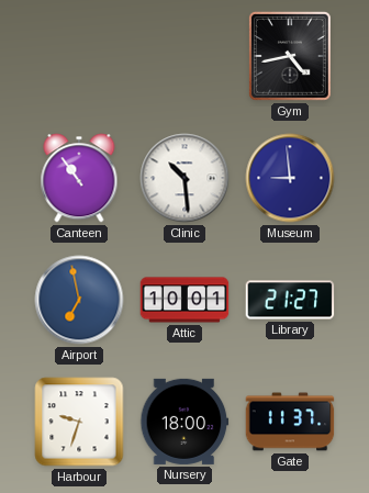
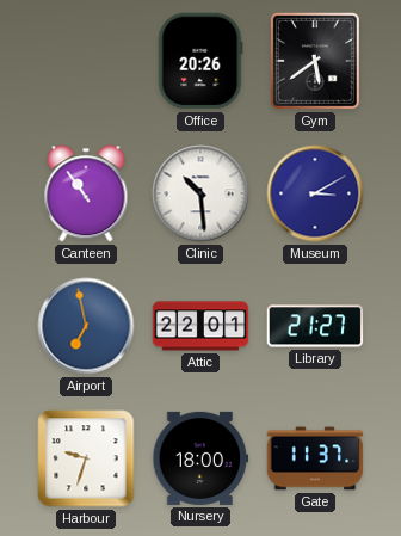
Office: none -> 20:26
Gym: 4:43 -> 5:39
Museum: 8:59 -> 3:10
Attic: 10:01 -> 22:01
